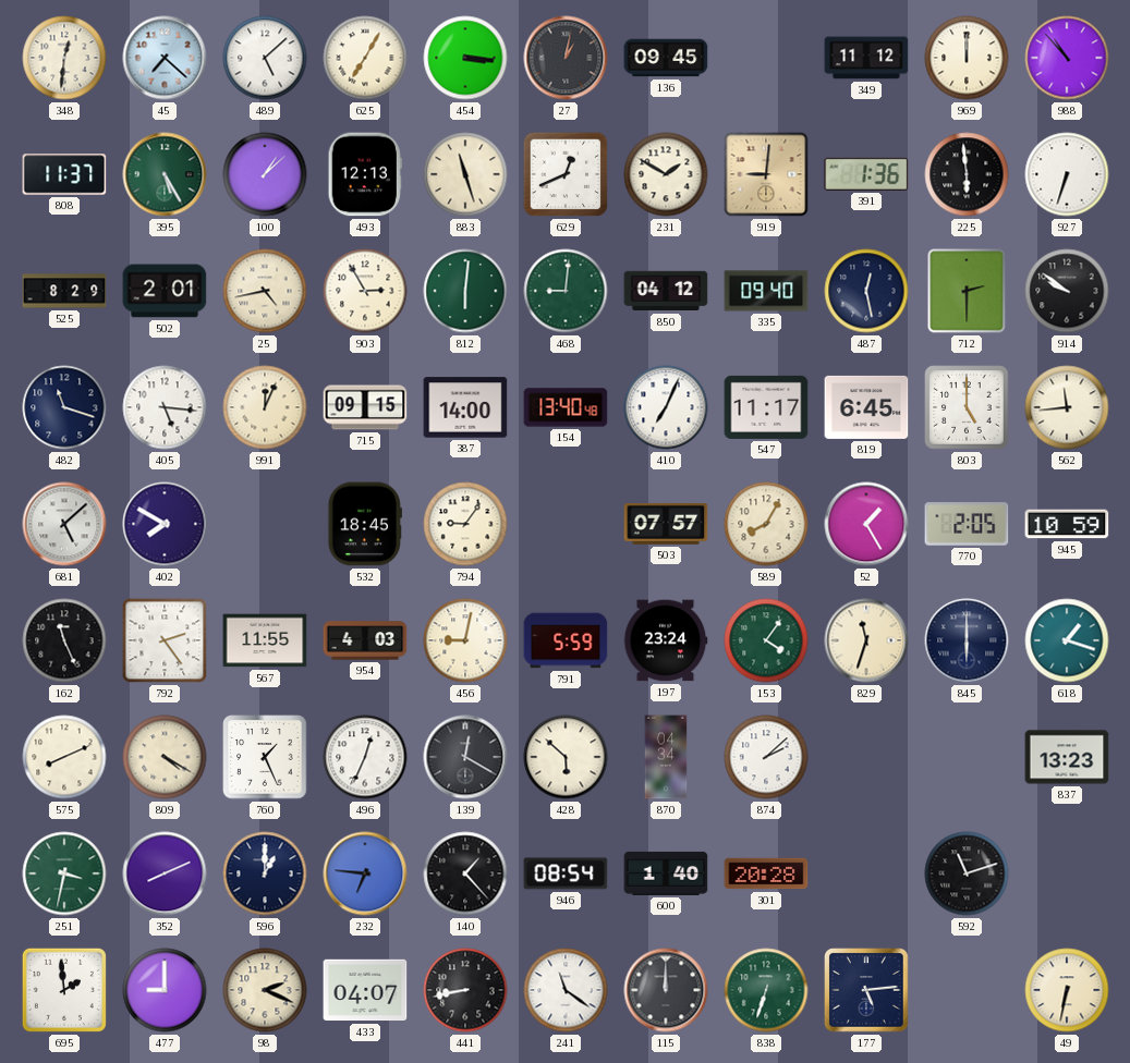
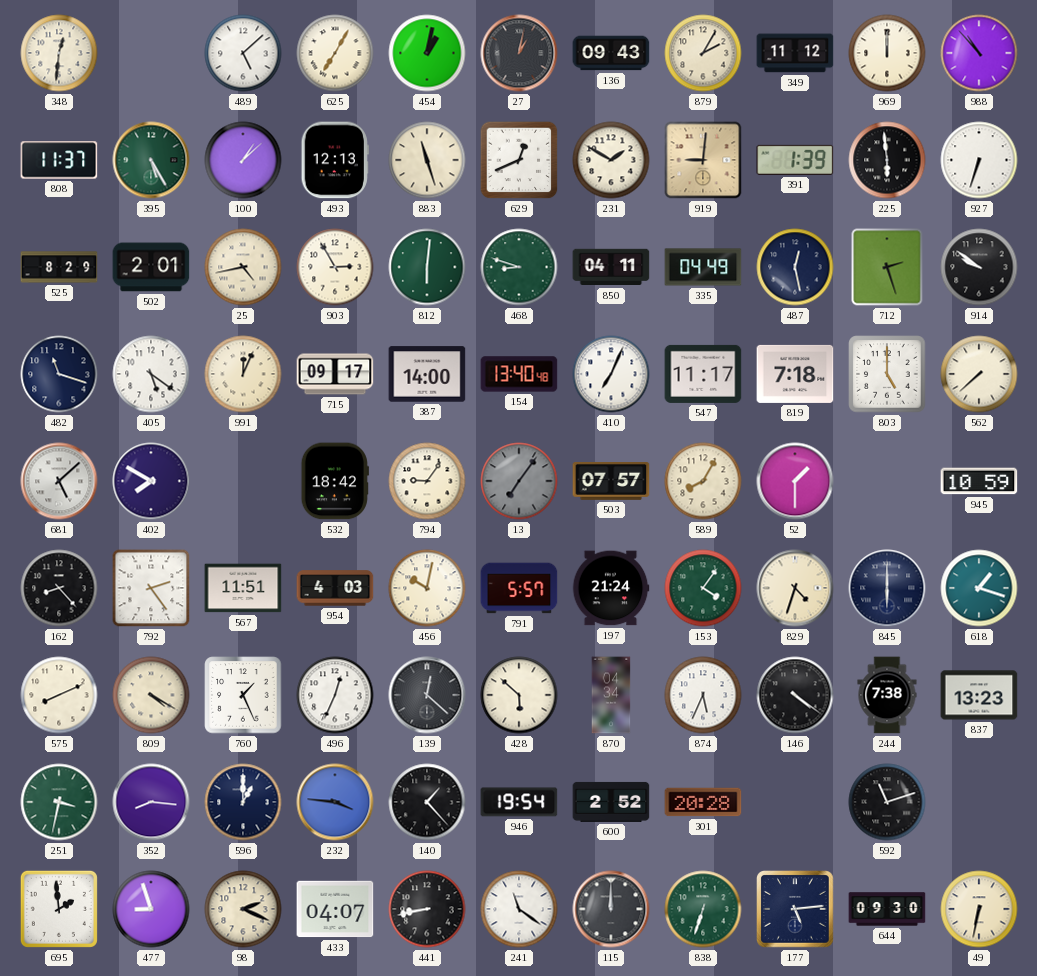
45: 7:22 -> none
454: 3:16 -> 1:02
136: 09:45 -> 09:43
879: none -> 2:05
391: 1:36 -> 1:39
468: 9:01 -> 8:48
850: 04:12 -> 04:11
335: 09:40 -> 04:49
712: 2:30 -> 2:27
405: 5:16 -> 5:21
715: 09:15 -> 09:17
819: 6:45 -> 7:18
562: 11:44 -> 7:38
532: 18:45 -> 18:42
13: none -> 7:06
52: 1:25 -> 1:30
770: 2:05 -> none
162: 11:26 -> 8:23
567: 11:55 -> 11:51
456: 9:02 -> 10:02
791: 5:59 -> 5:57
197: 23:24 -> 21:24
829: 11:33 -> 4:33
139: 12:20 -> 12:22
874: 2:08 -> 5:34
146: none -> 4:21
244: none -> 7:38
352: 8:11 -> 8:16
232: 6:46 -> 3:46
946: 08:54 -> 19:54
600: 1:40 -> 2:52
477: 9:00 -> 8:57
644: none -> 09:30
